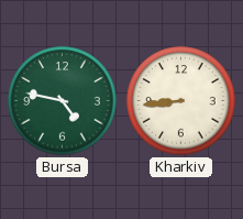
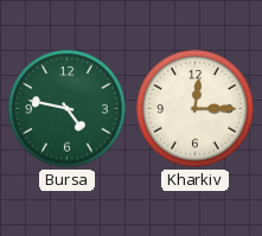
Kharkiv: 8:44 -> 12:15
